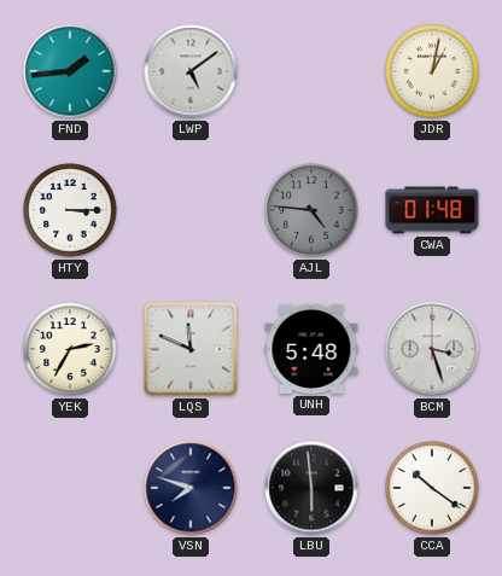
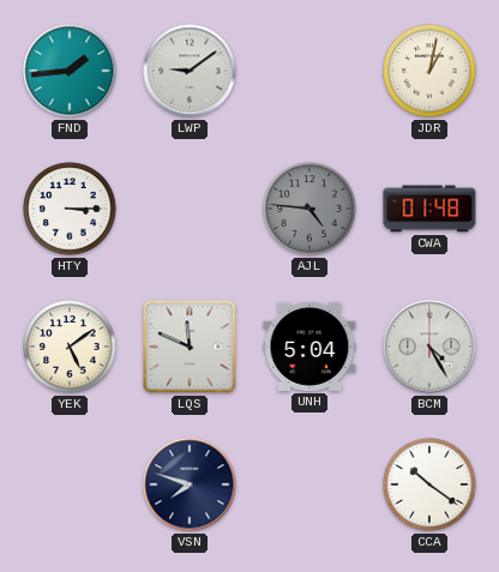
LWP: 5:09 -> 9:09
YEK: 2:35 -> 5:09
UNH: 5:48 -> 5:04
BCM: 3:27 -> 4:25
LBU: 5:59 -> none
